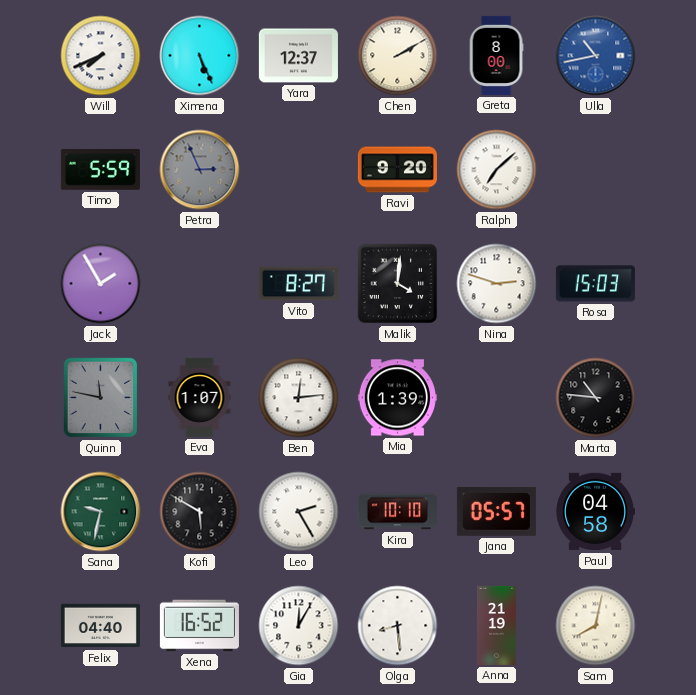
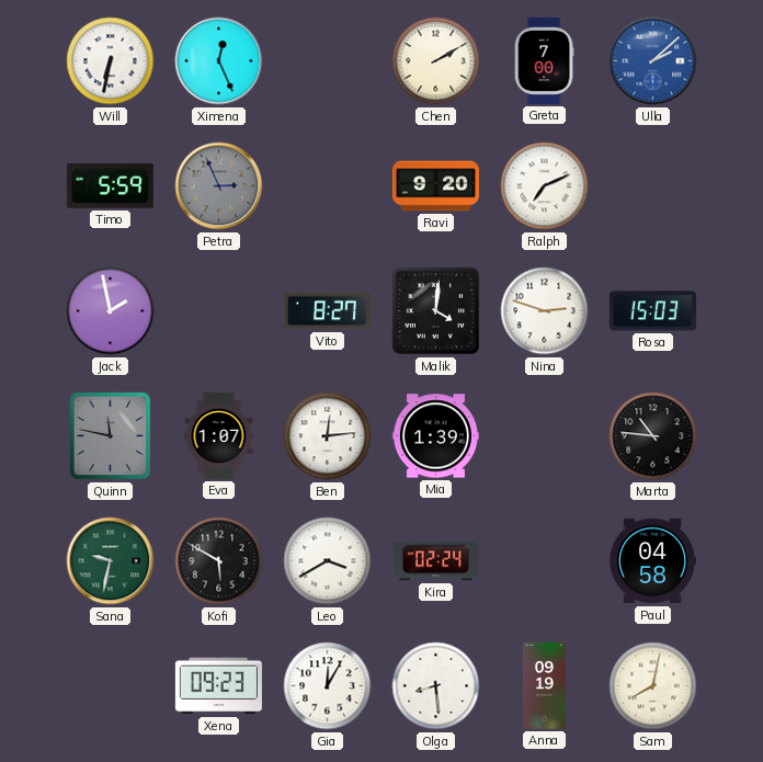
Will: 7:41 -> 6:32
Ximena: 5:26 -> 12:26
Yara: 12:37 -> none
Greta: 8:00 -> 7:00
Ulla: 10:43 -> 2:08
Ralph: 7:08 -> 7:11
Jack: 1:55 -> 1:58
Leo: 2:25 -> 3:40
Kira: 10:10 -> 02:24
Jana: 05:57 -> none
Felix: 04:40 -> none
Xena: 16:52 -> 09:23
Anna: 21:19 -> 09:19
